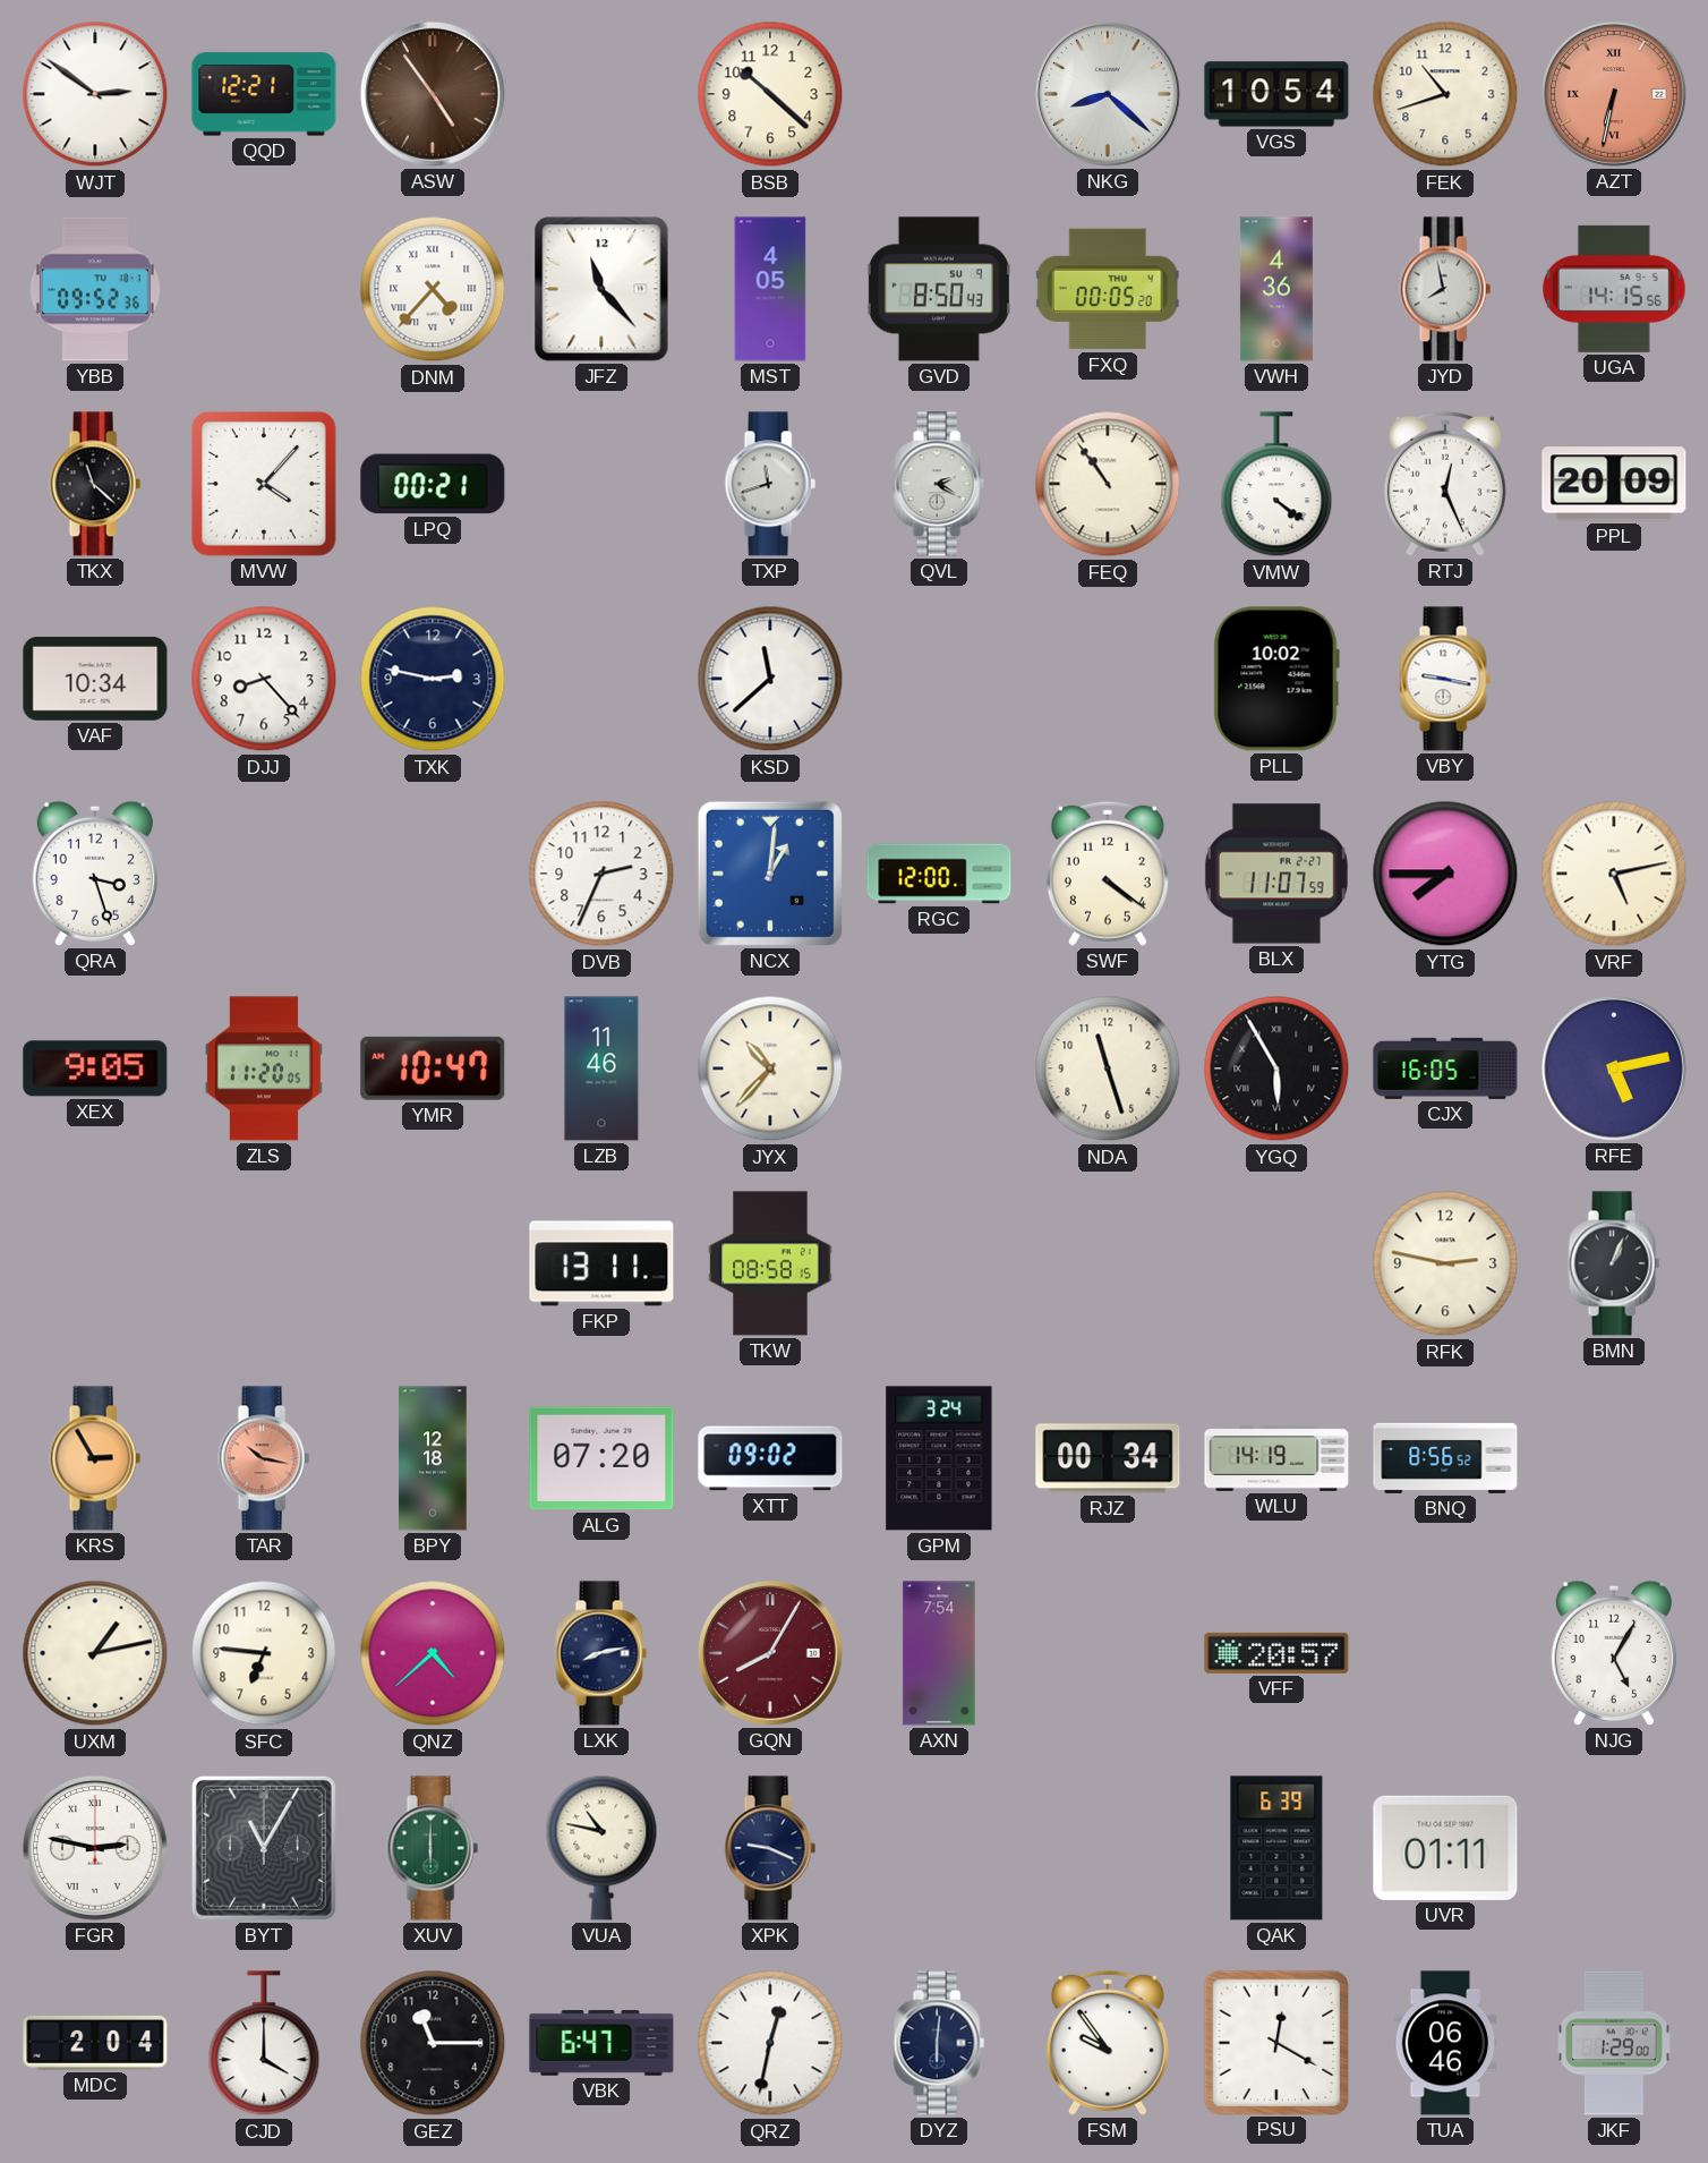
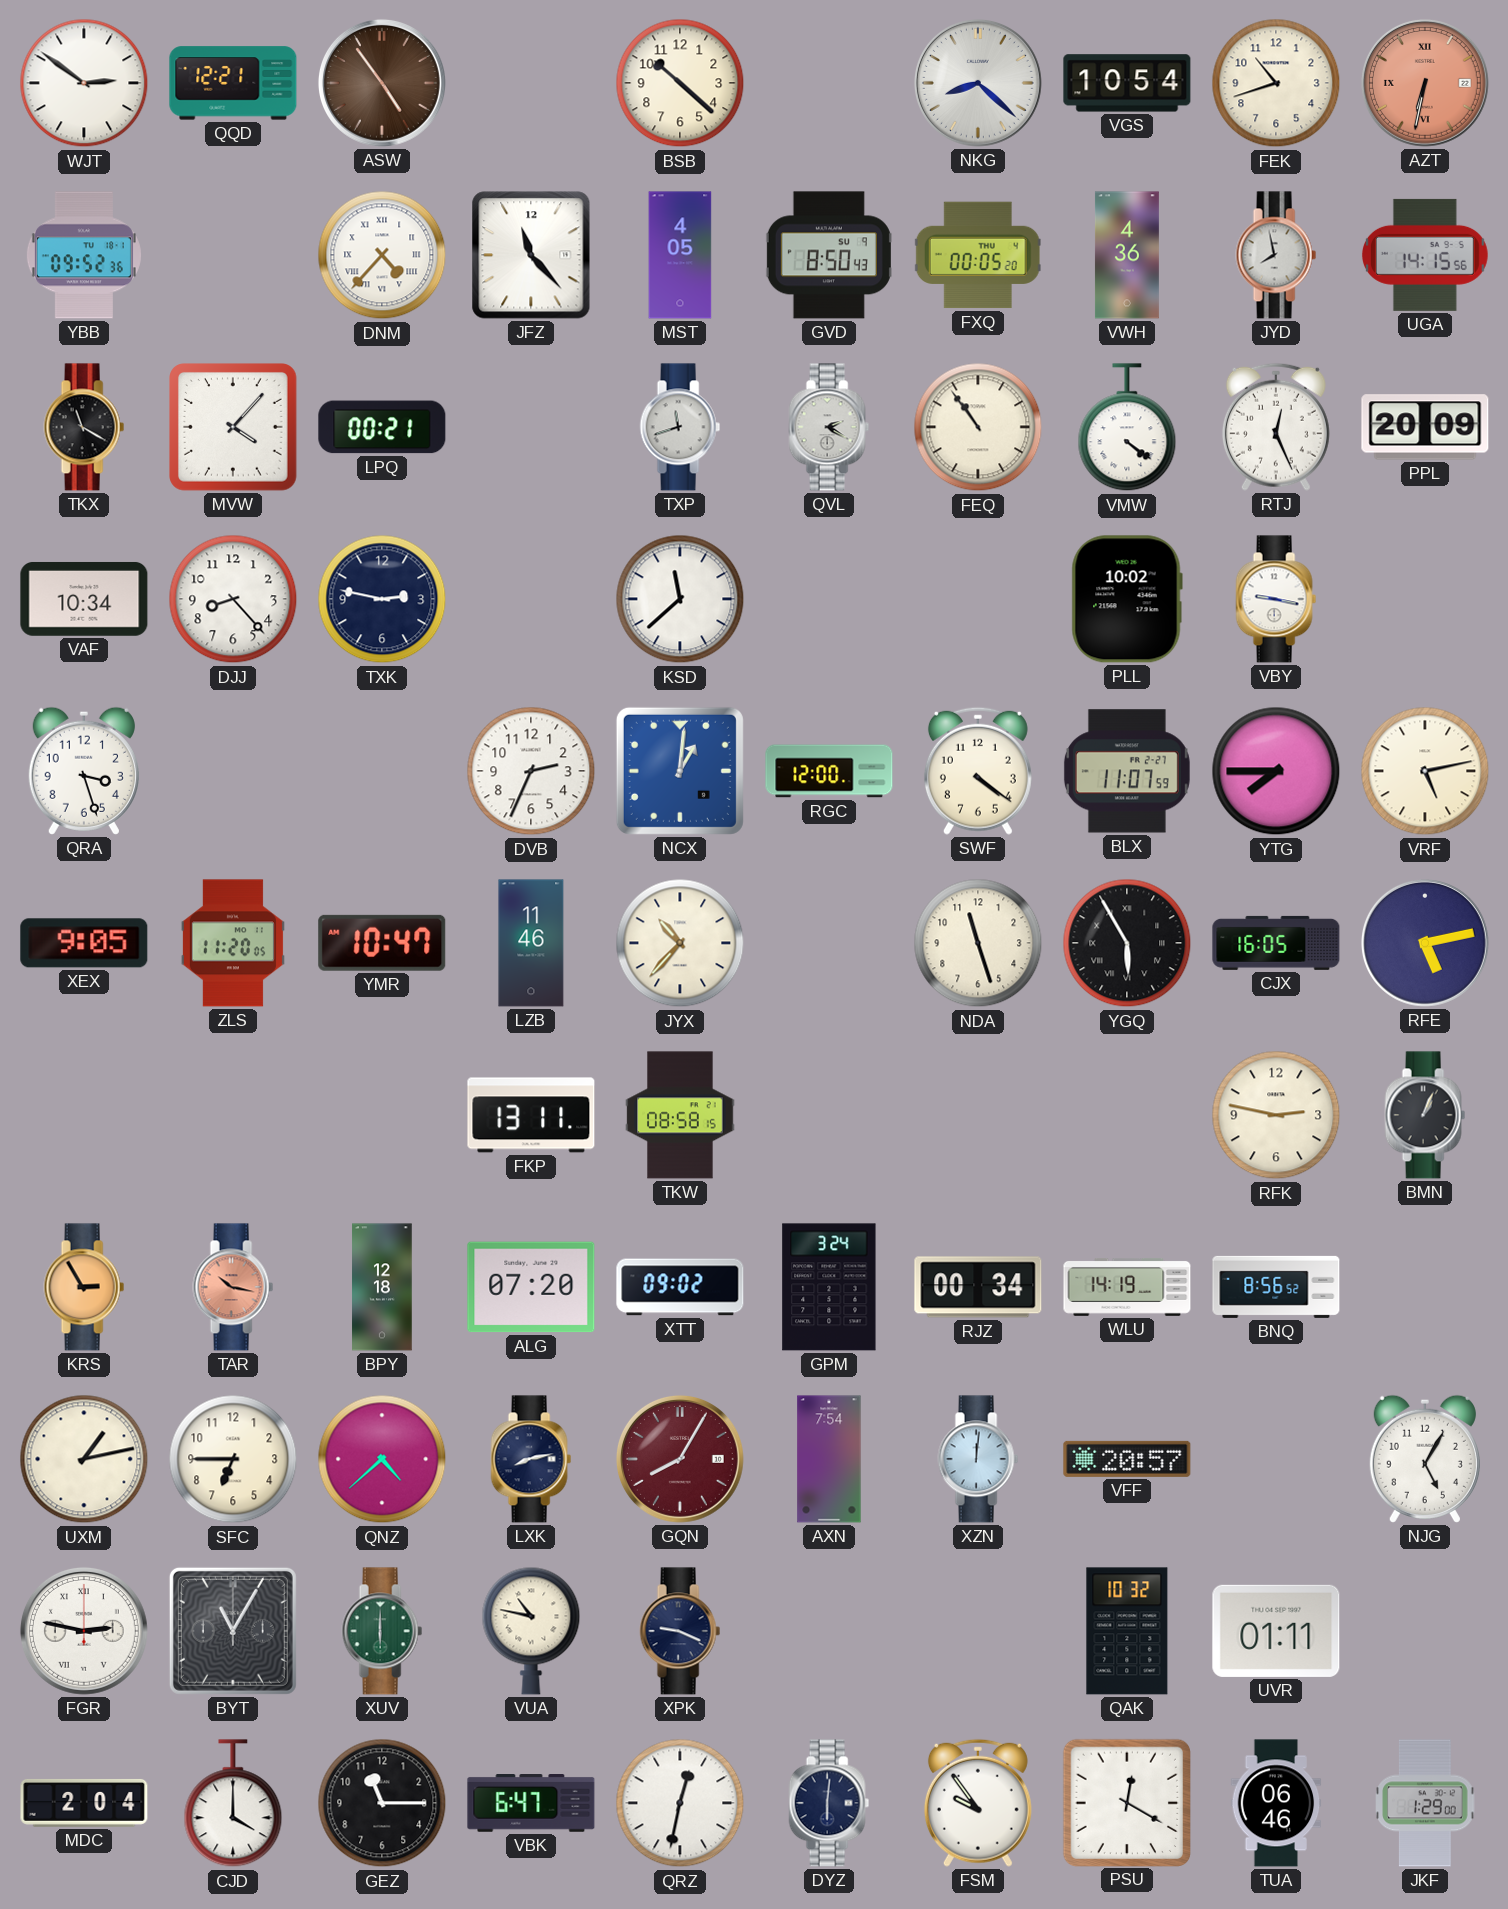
TKX: 11:22 -> 11:20
SFC: 6:46 -> 6:45
XZN: none -> 12:01
QAK: 6:39 -> 10:32
